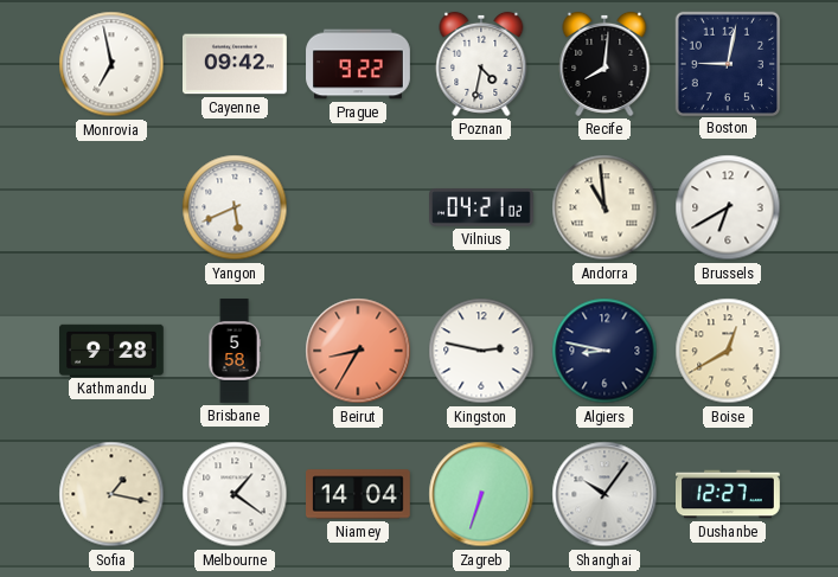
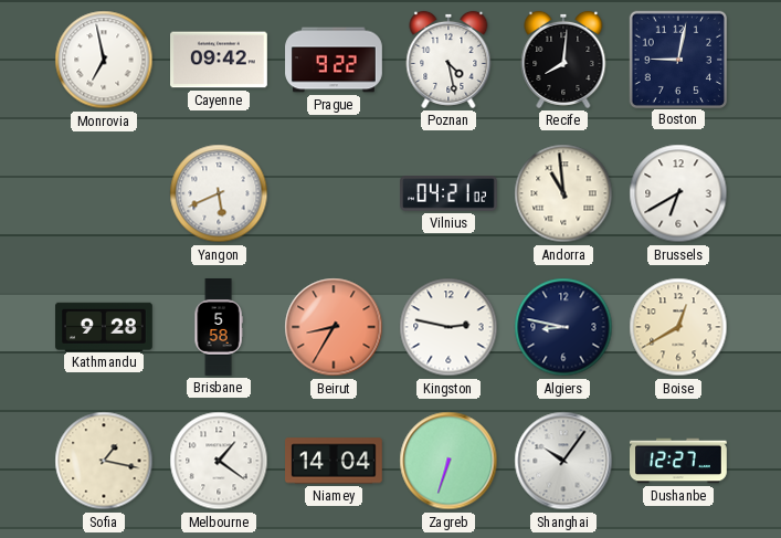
Poznan: 4:32 -> 4:28
